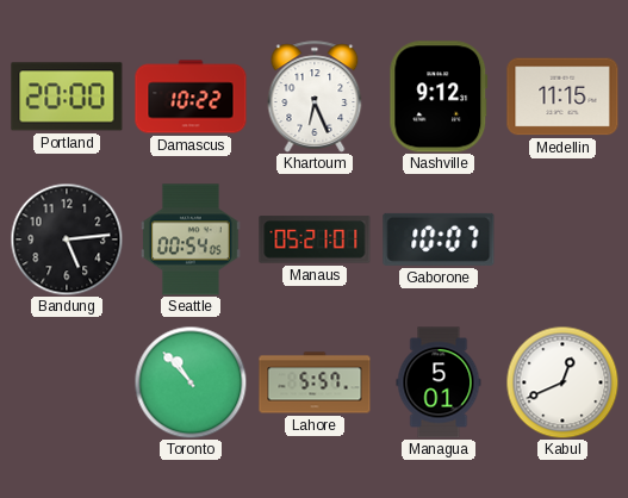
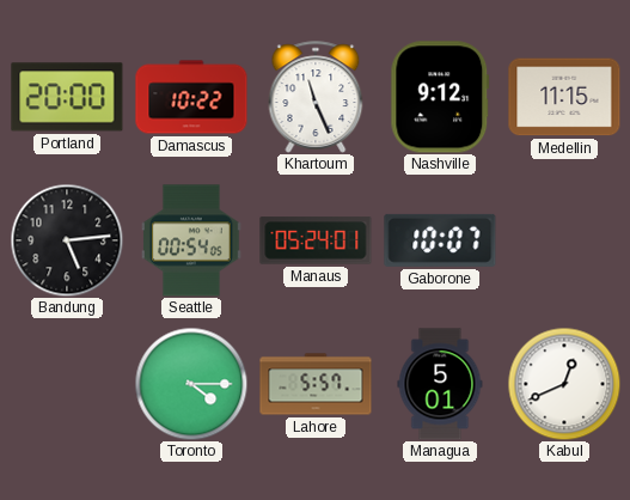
Khartoum: 6:26 -> 11:26
Manaus: 05:21 -> 05:24
Toronto: 10:53 -> 4:15
